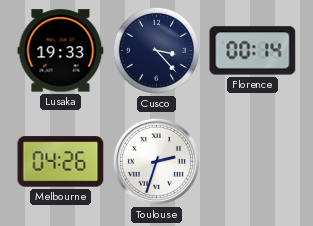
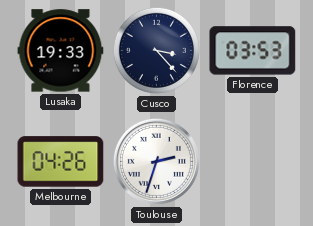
Florence: 00:14 -> 03:53
